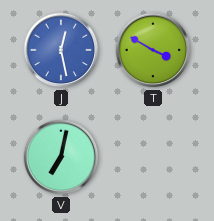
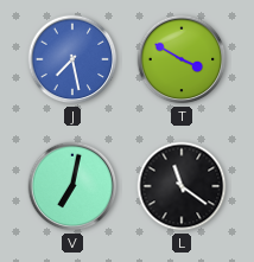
J: 12:28 -> 7:28
L: none -> 11:21
